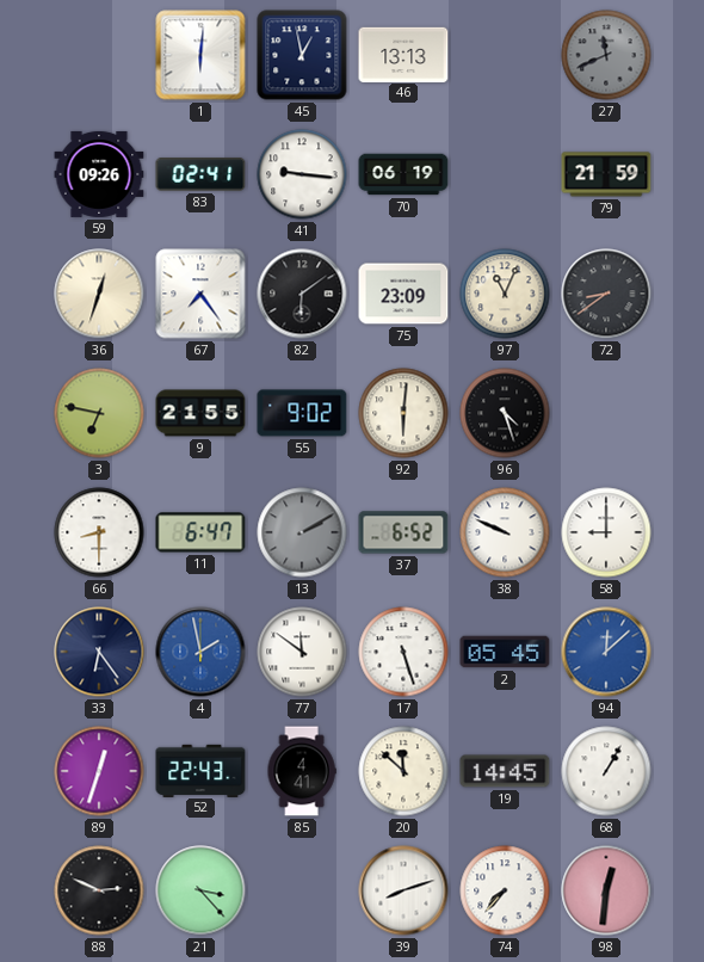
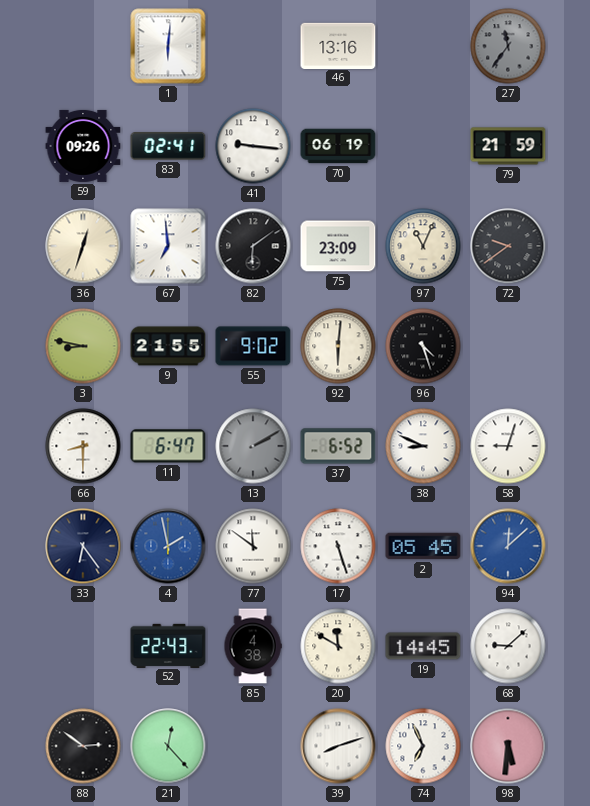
45: 12:58 -> none
46: 13:13 -> 13:16
27: 11:41 -> 11:36
67: 7:24 -> 6:59
72: 8:39 -> 9:39
3: 6:47 -> 8:47
38: 9:49 -> 8:49
58: 9:00 -> 9:03
89: 12:33 -> none
85: 4:41 -> 4:38
20: 11:52 -> 11:50
68: 1:05 -> 9:08
88: 2:49 -> 2:51
21: 3:23 -> 12:23
74: 7:37 -> 6:56
98: 12:31 -> 5:31
